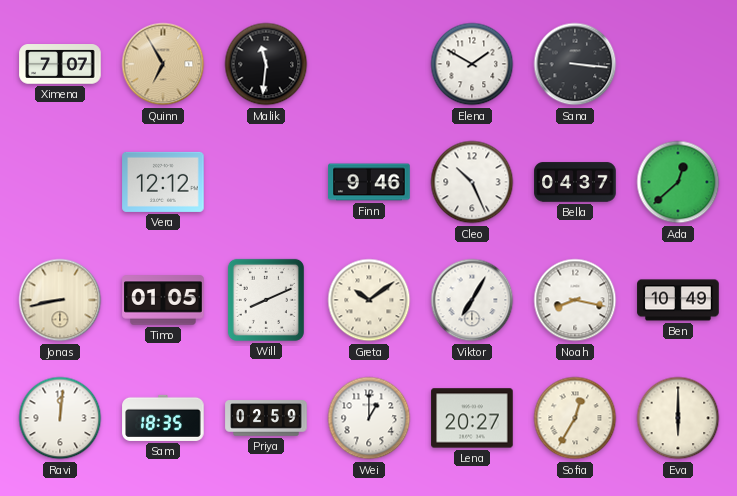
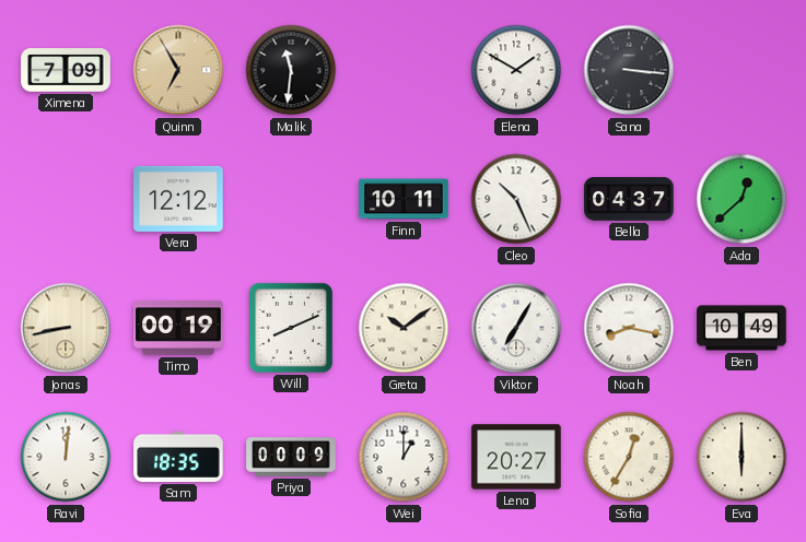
Ximena: 7:07 -> 7:09
Finn: 9:46 -> 10:11
Timo: 01:05 -> 00:19
Priya: 02:59 -> 00:09
